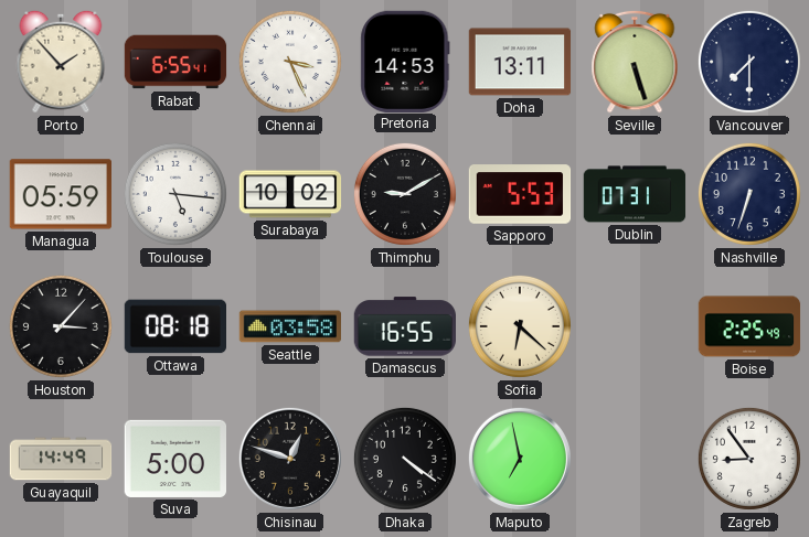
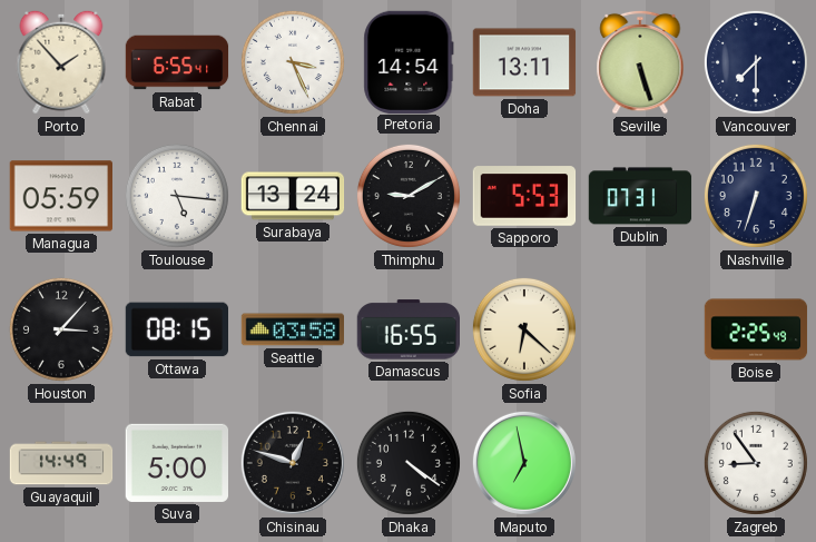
Pretoria: 14:53 -> 14:54
Surabaya: 10:02 -> 13:24
Ottawa: 08:18 -> 08:15
